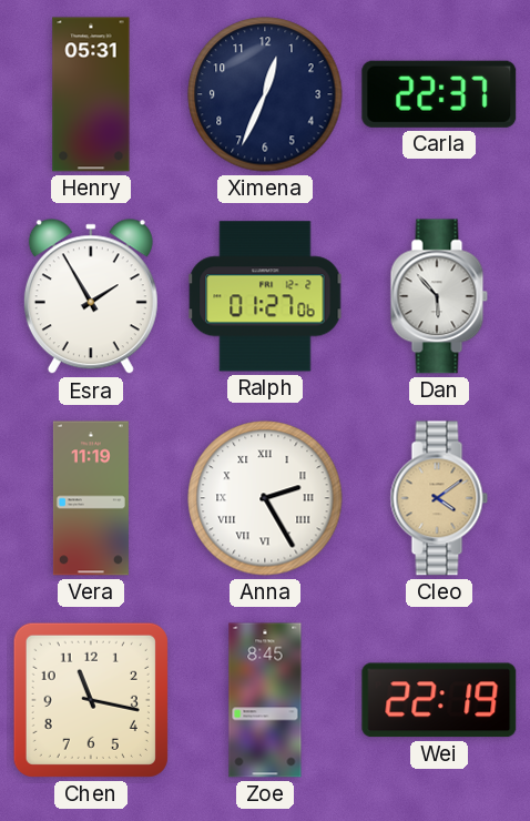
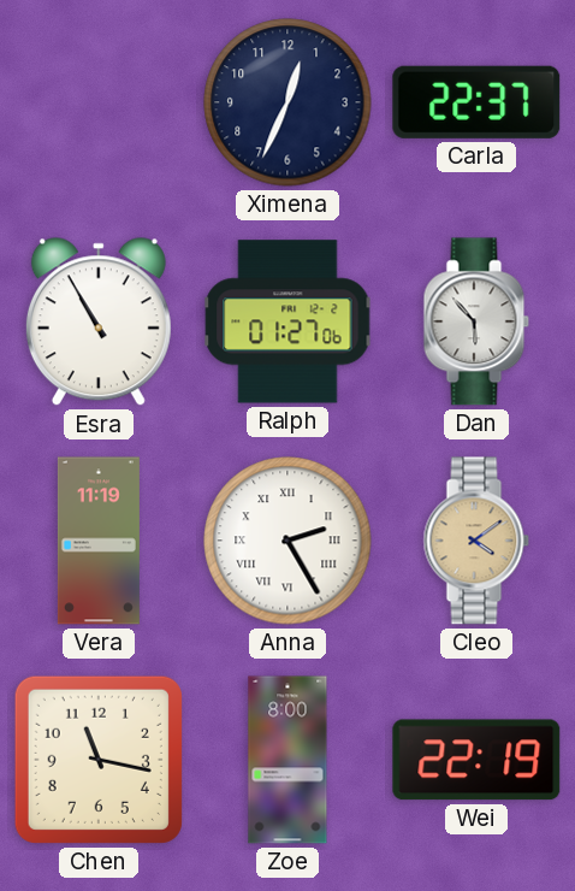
Henry: 05:31 -> none
Esra: 1:55 -> 10:55
Zoe: 8:45 -> 8:00
